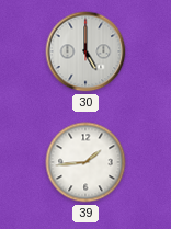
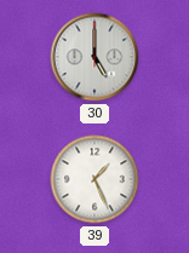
39: 1:44 -> 1:26
